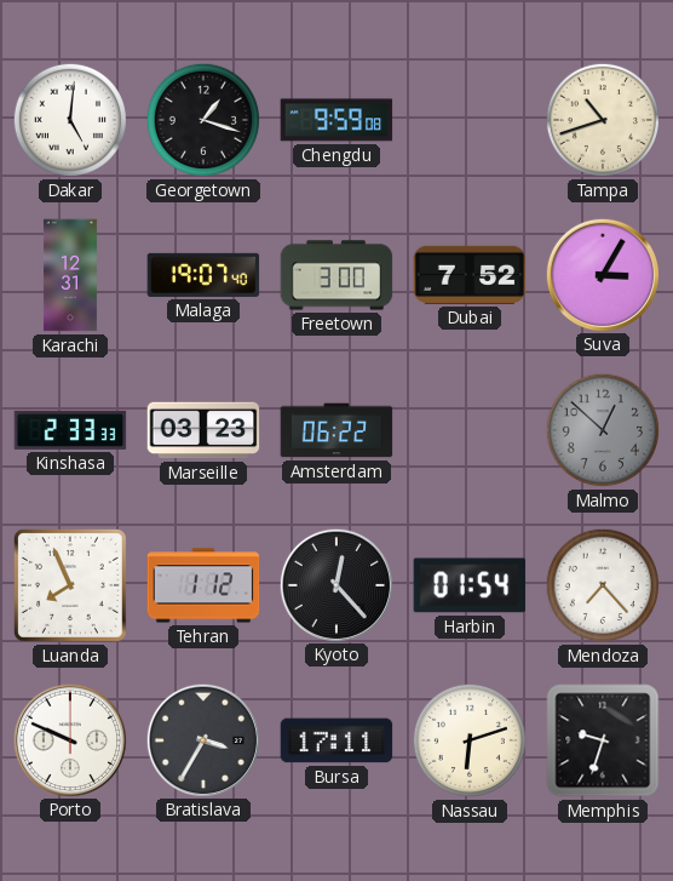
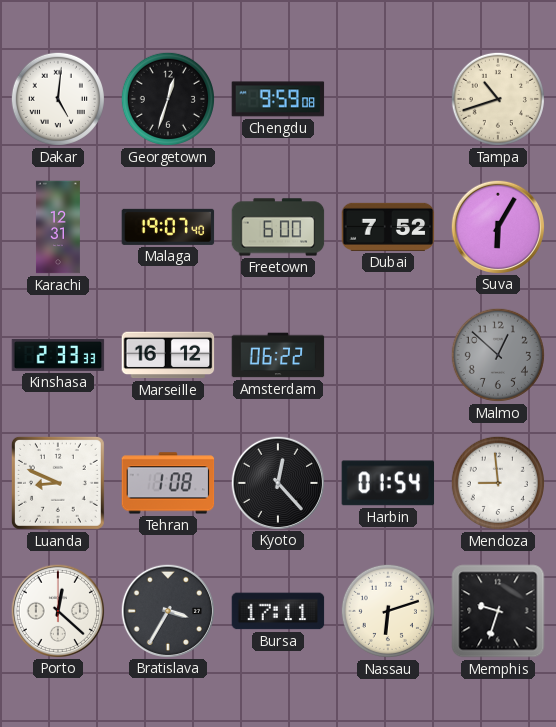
Georgetown: 1:18 -> 12:33
Freetown: 3:00 -> 6:00
Suva: 3:05 -> 6:05
Marseille: 03:23 -> 16:12
Luanda: 7:56 -> 8:49
Tehran: 1:12 -> 1:08
Mendoza: 7:23 -> 8:59
Porto: 9:49 -> 12:22
